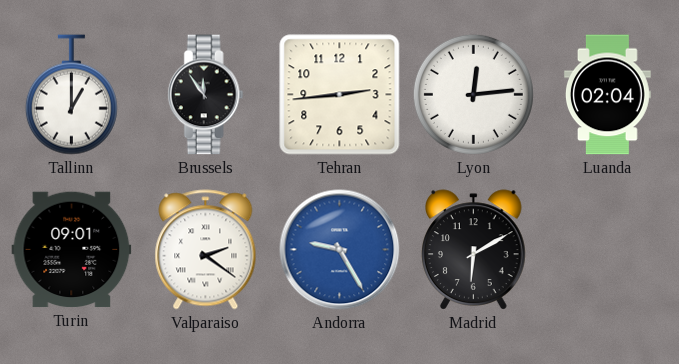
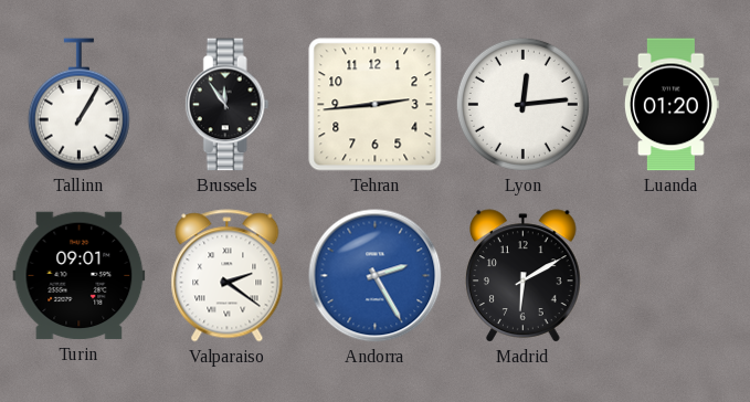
Tallinn: 1:00 -> 1:05
Luanda: 02:04 -> 01:20
Andorra: 9:25 -> 2:25
